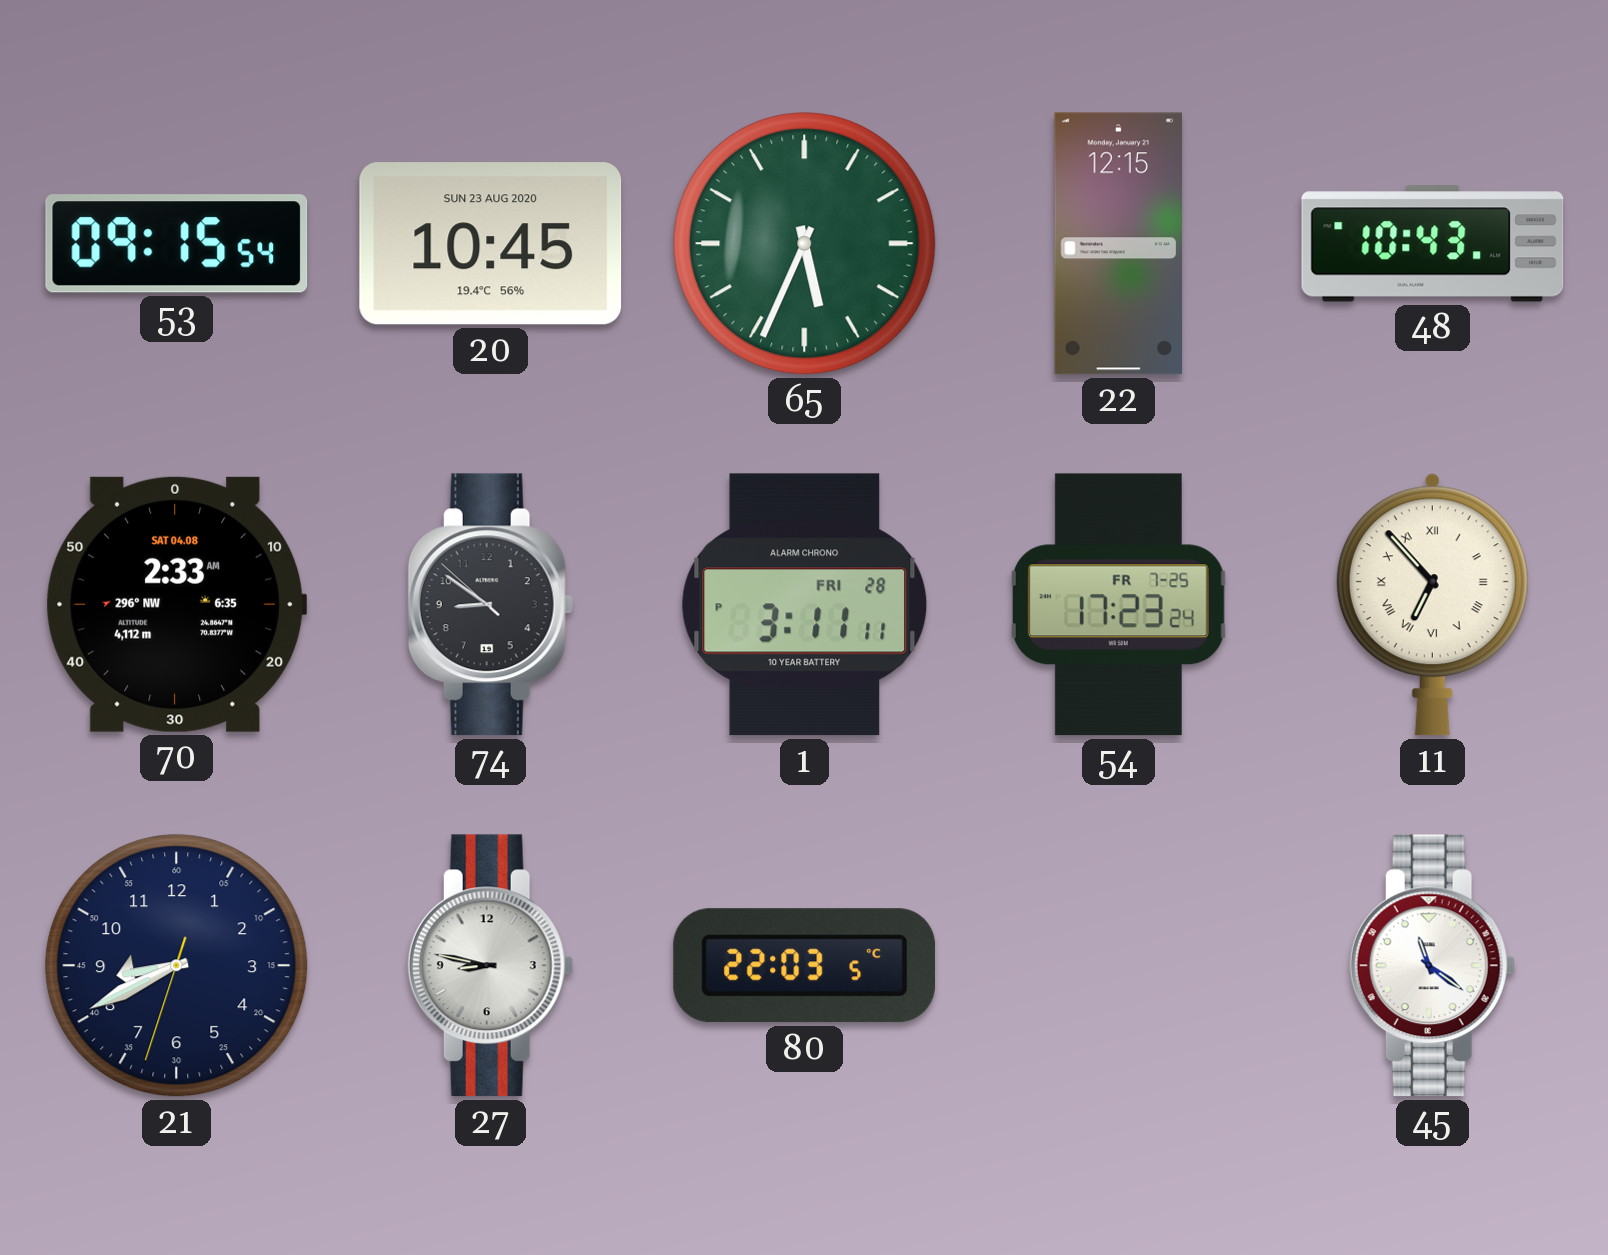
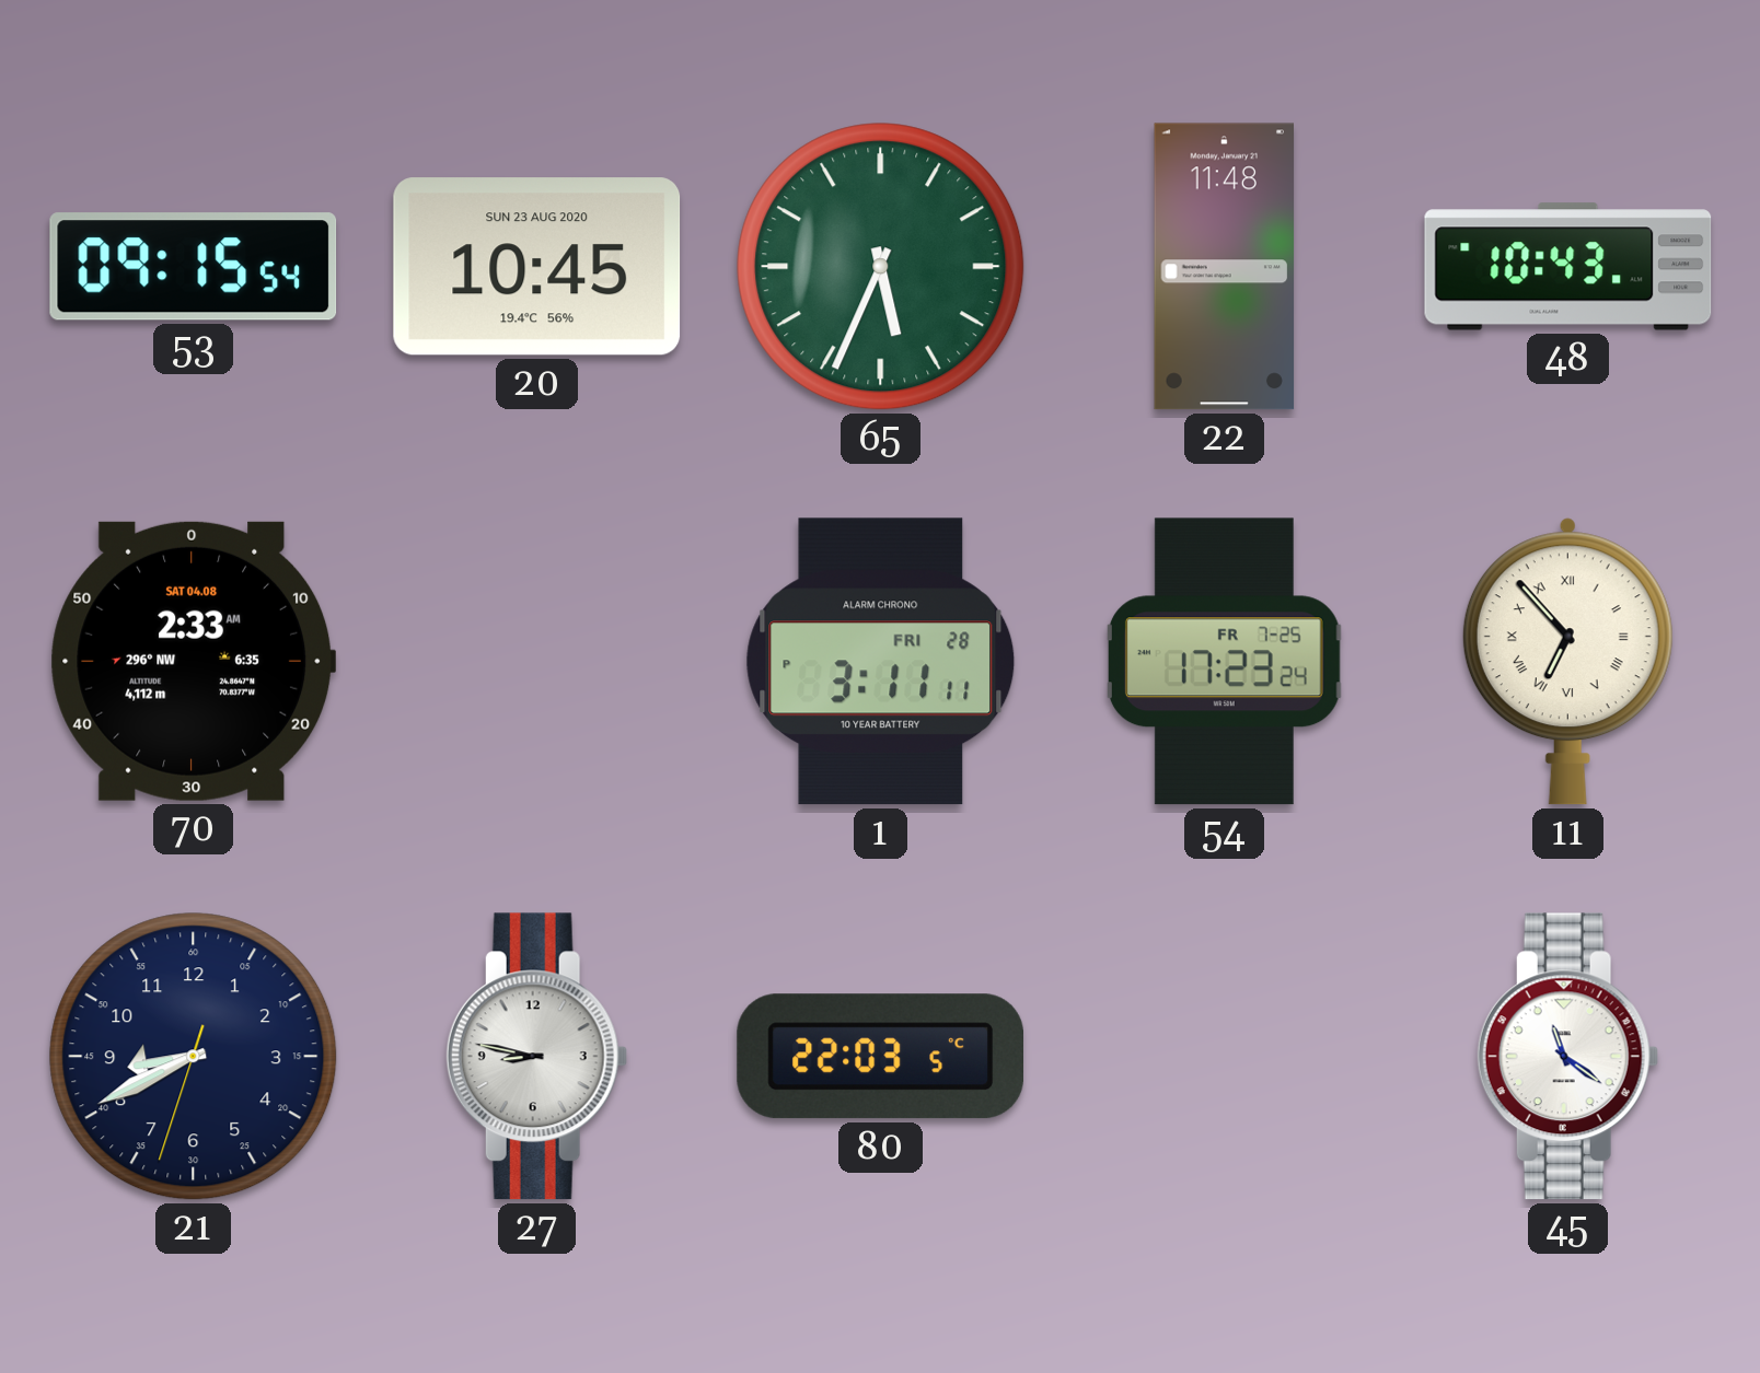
22: 12:15 -> 11:48
74: 8:50 -> none
